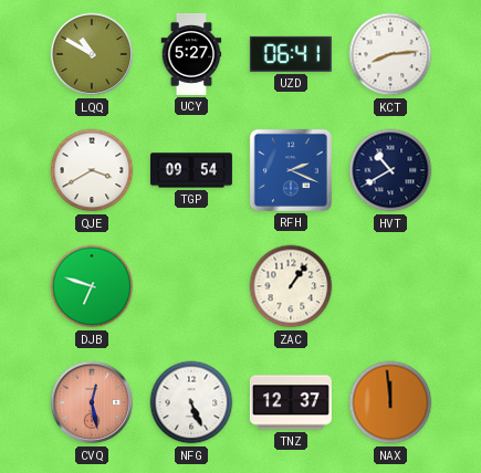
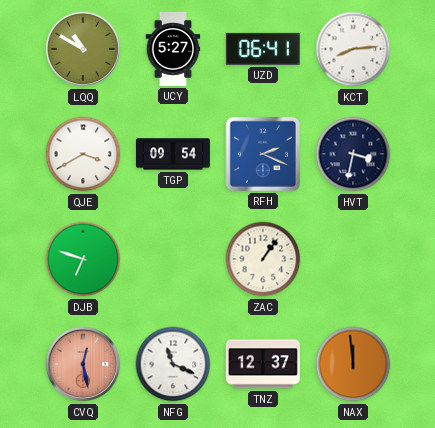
HVT: 10:40 -> 3:32
NFG: 5:26 -> 11:19
